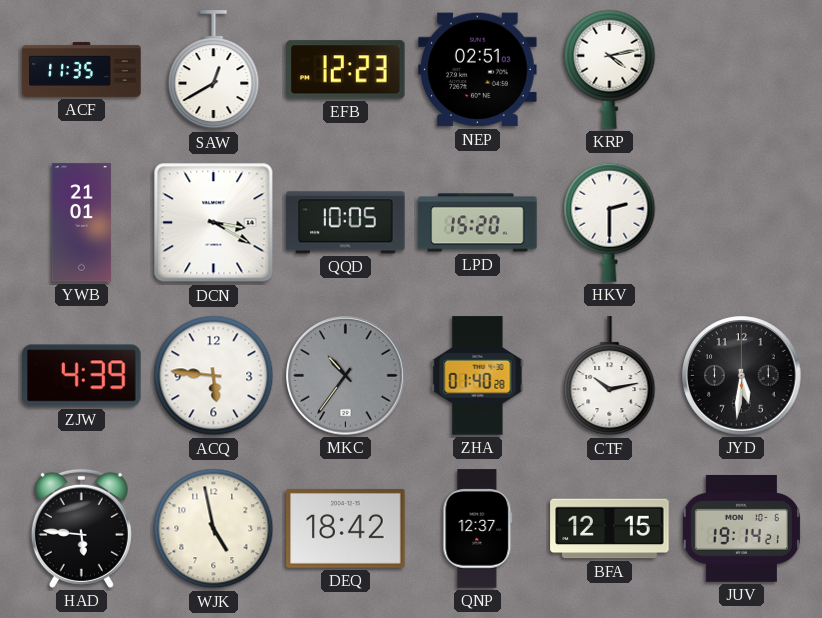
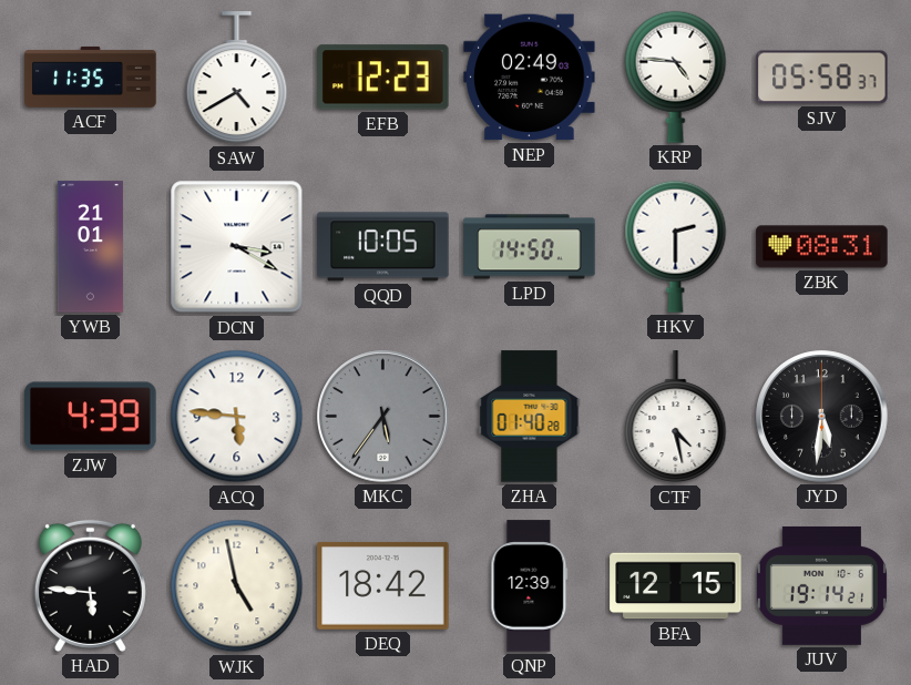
SAW: 12:40 -> 4:40
NEP: 02:51 -> 02:49
KRP: 4:13 -> 4:46
SJV: none -> 05:58
LPD: 15:20 -> 14:50
ZBK: none -> 08:31
MKC: 10:36 -> 5:36
CTF: 10:13 -> 4:28
QNP: 12:37 -> 12:39
